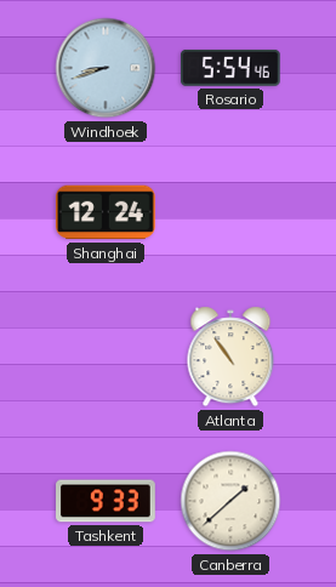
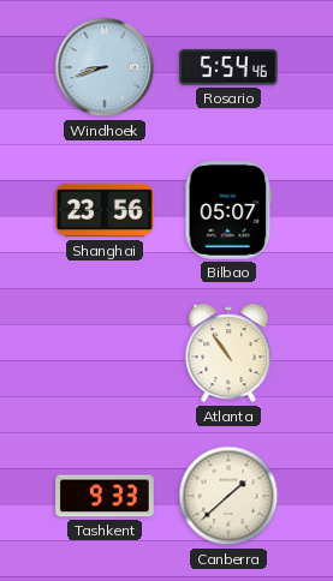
Shanghai: 12:24 -> 23:56
Bilbao: none -> 05:07
